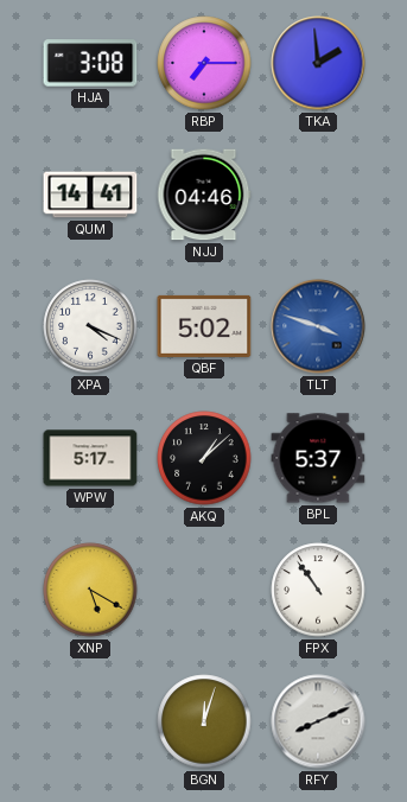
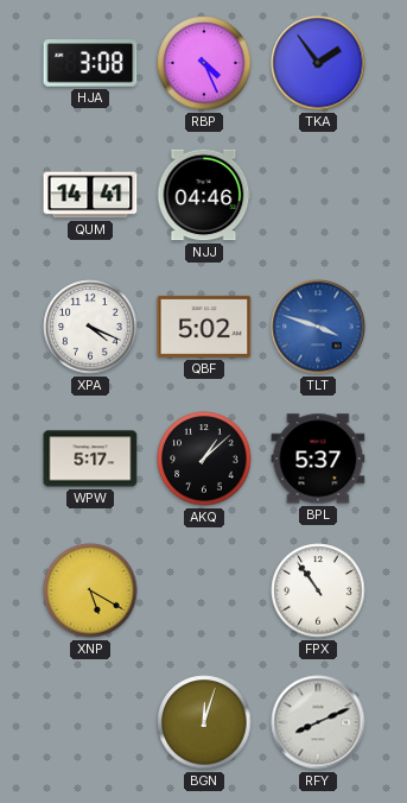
RBP: 7:15 -> 4:26
TKA: 1:59 -> 1:54
